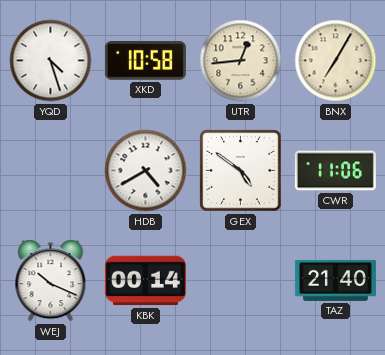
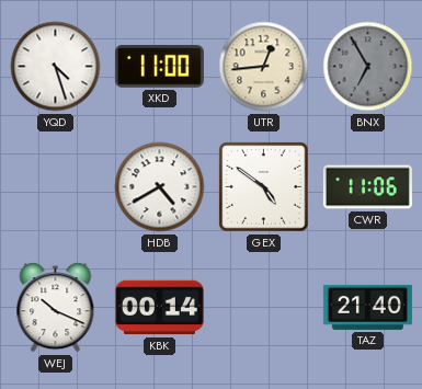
XKD: 10:58 -> 11:00
BNX: 7:05 -> 6:55
BNX dial: cream -> grey
